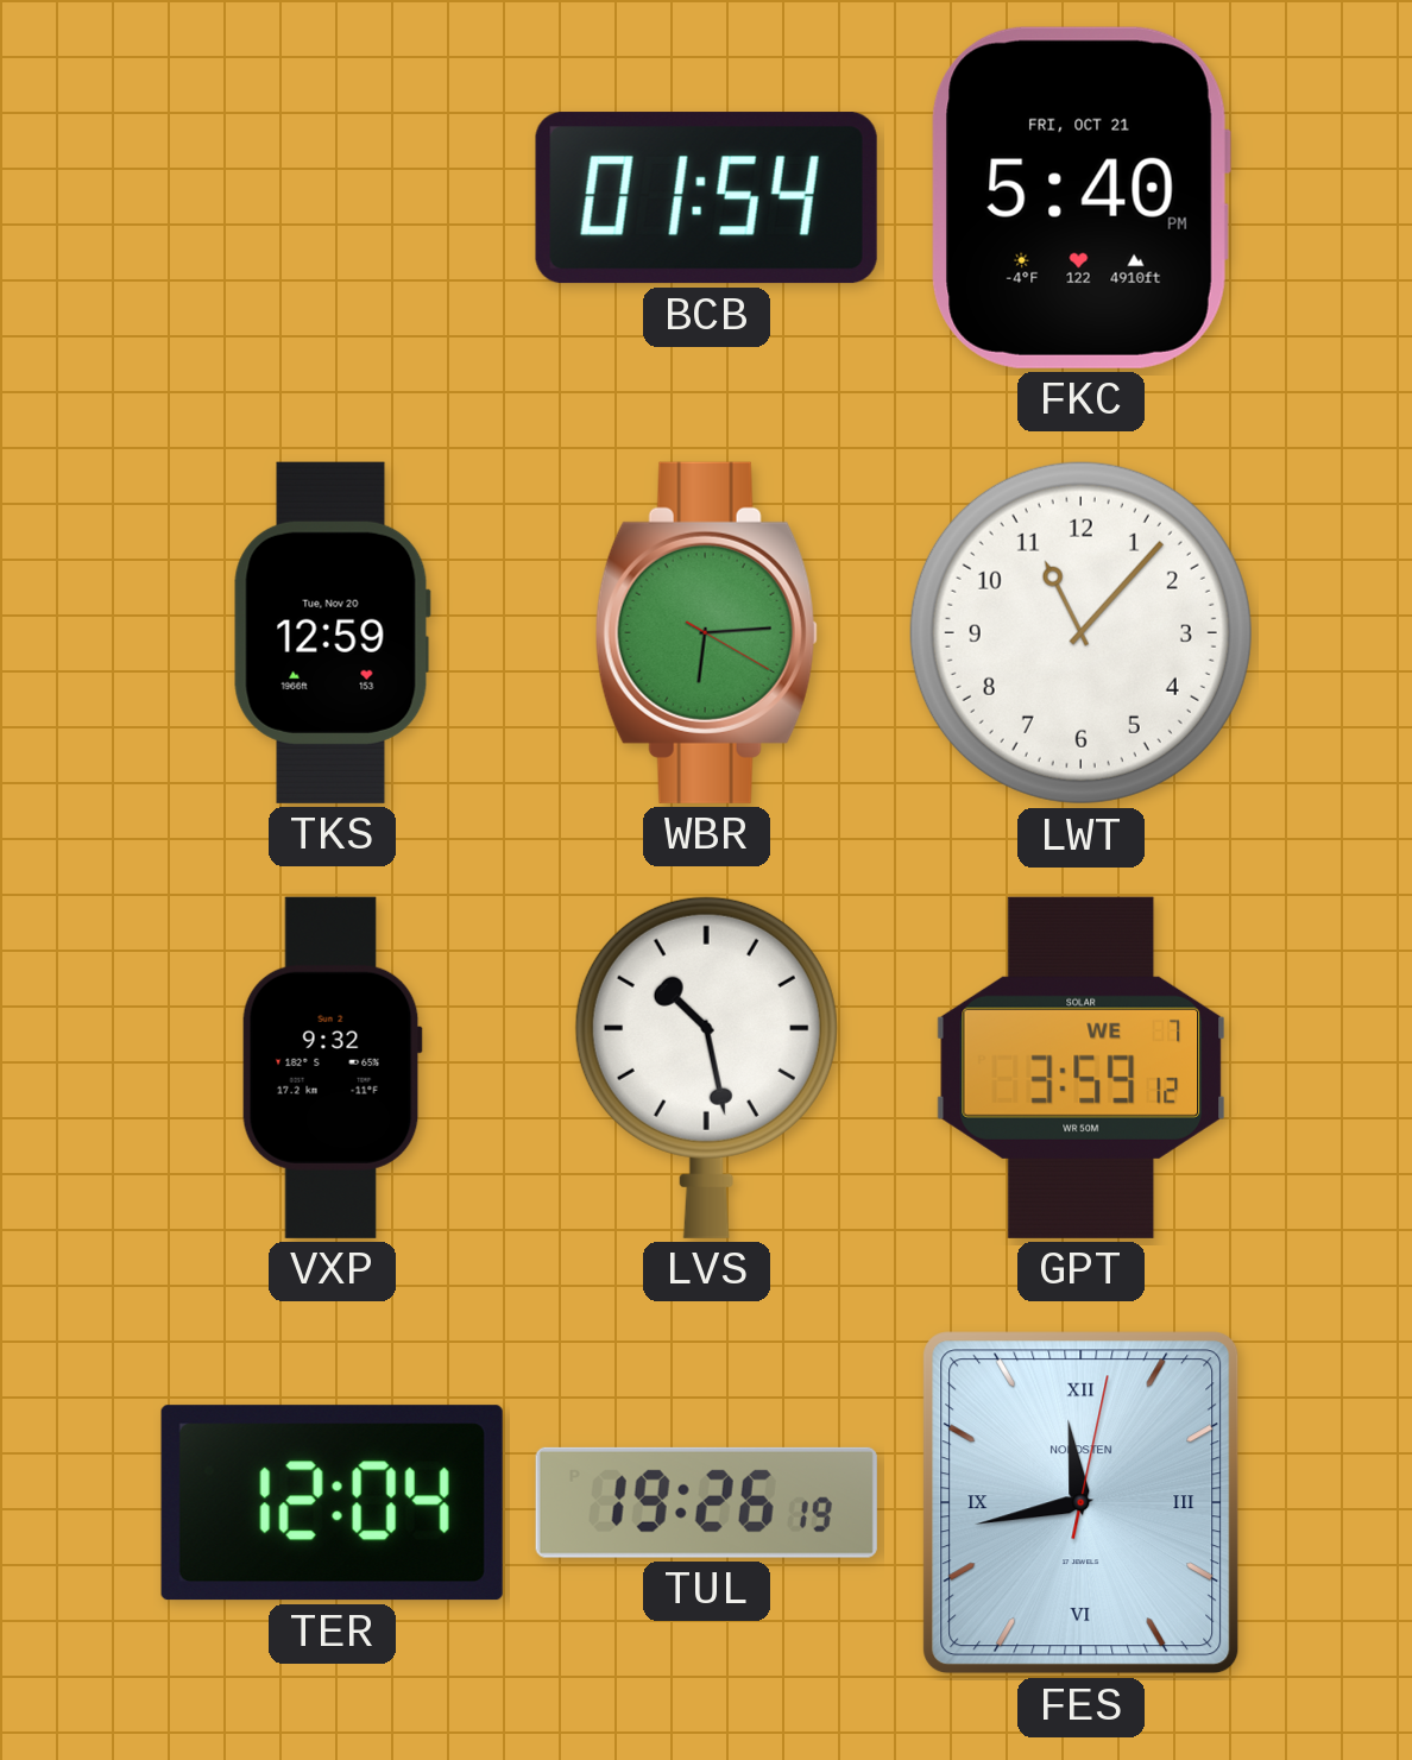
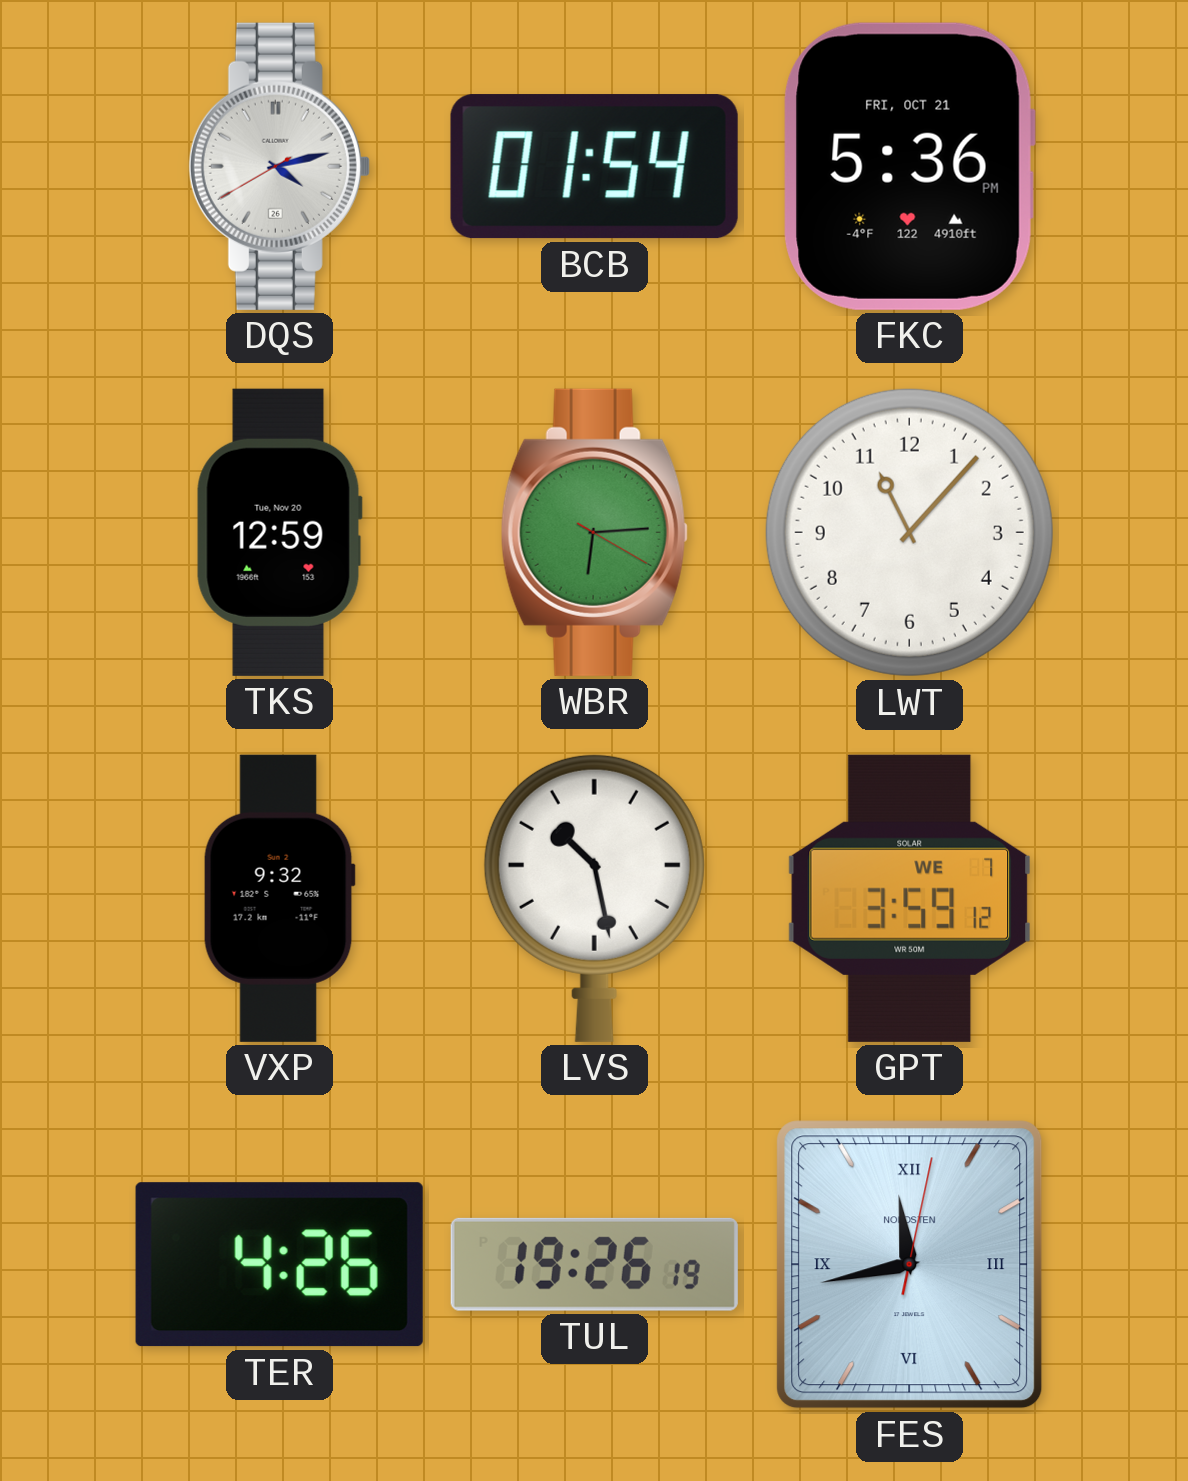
DQS: none -> 4:12
FKC: 5:40 -> 5:36
TER: 12:04 -> 4:26
